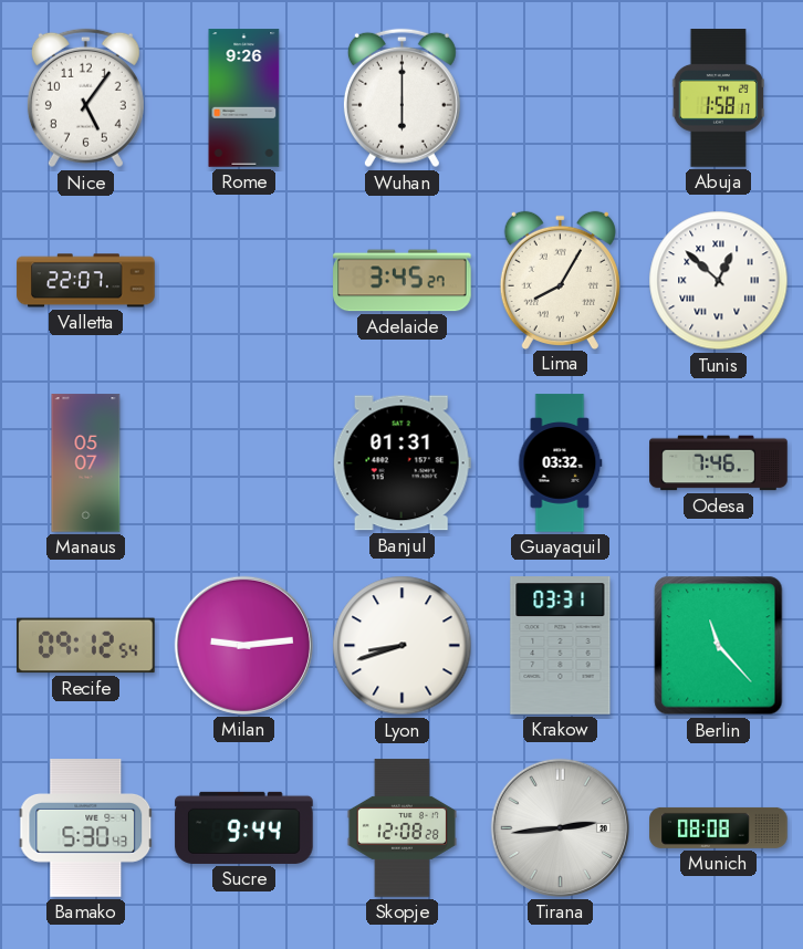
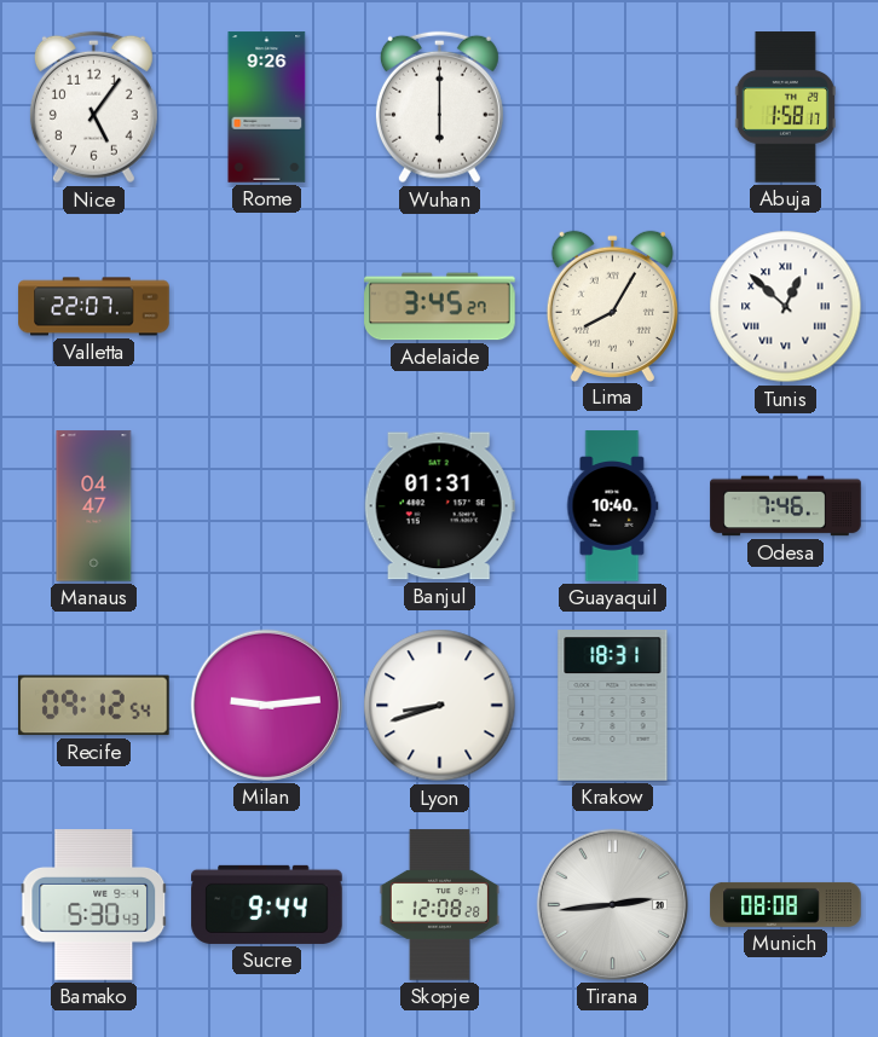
Manaus: 05:07 -> 04:47
Guayaquil: 03:32 -> 10:40
Krakow: 03:31 -> 18:31
Berlin: 11:23 -> none
